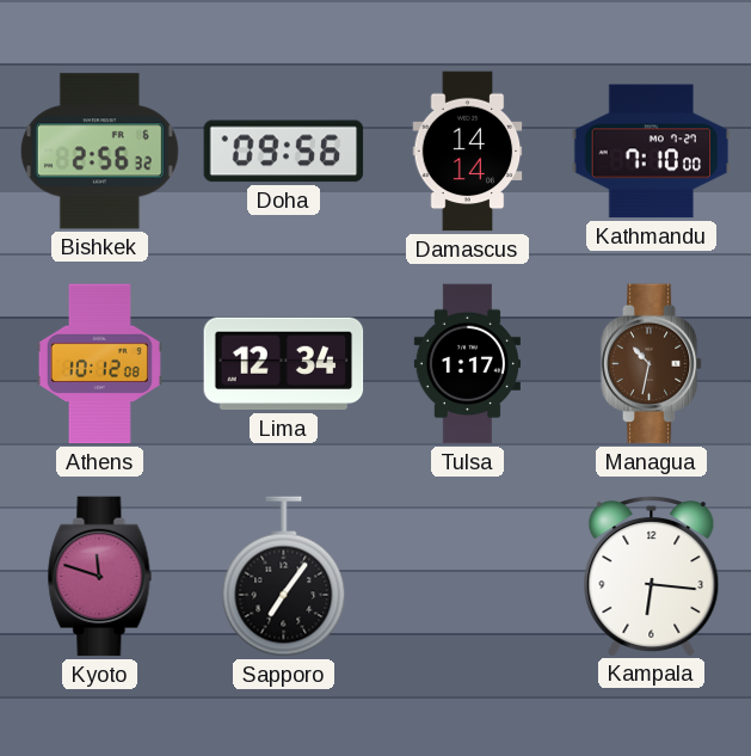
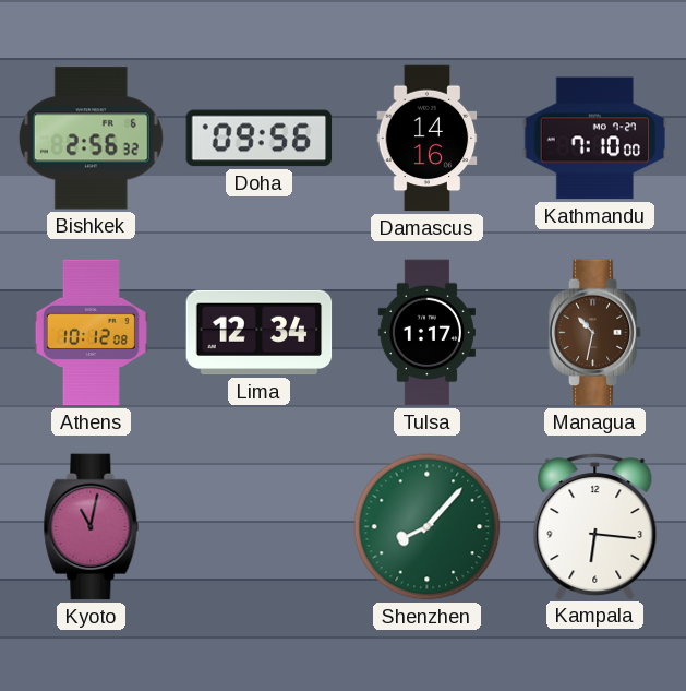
Damascus: 14:14 -> 14:16
Kyoto: 11:48 -> 11:02
Sapporo: 7:06 -> none
Shenzhen: none -> 8:07
